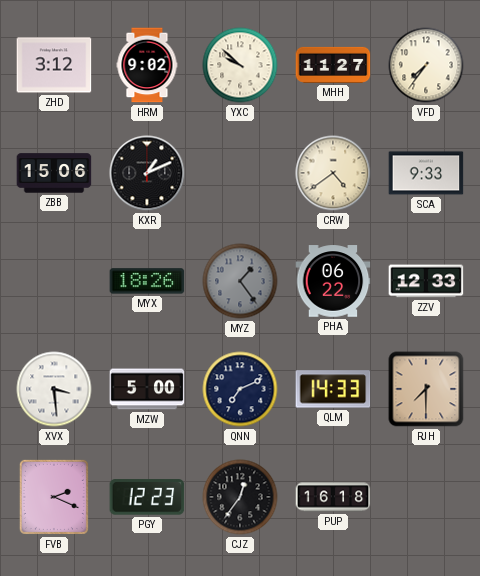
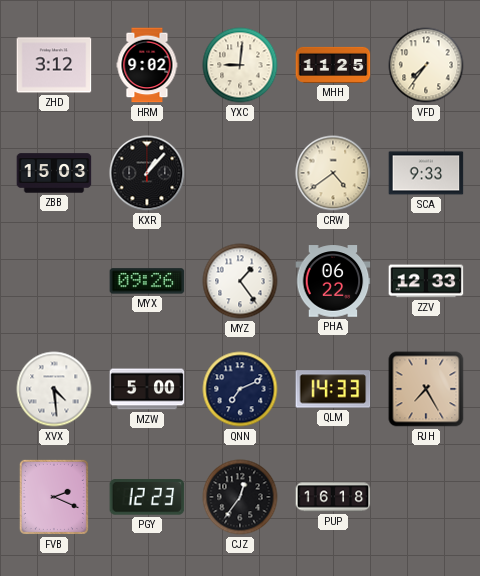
YXC: 9:52 -> 9:01
MHH: 11:27 -> 11:25
ZBB: 15:06 -> 15:03
KXR: 1:11 -> 1:07
MYX: 18:26 -> 09:26
MYZ dial: grey -> white
XVX: 3:29 -> 4:29
RJH: 7:30 -> 7:25
